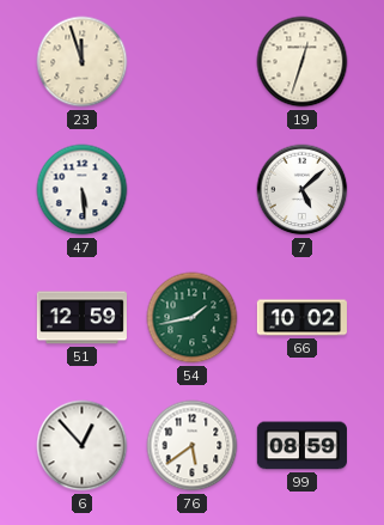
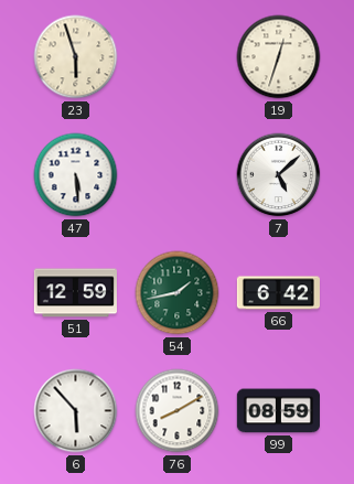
23: 11:57 -> 5:57
66: 10:02 -> 6:42
6: 12:53 -> 5:53
76: 5:39 -> 8:10
